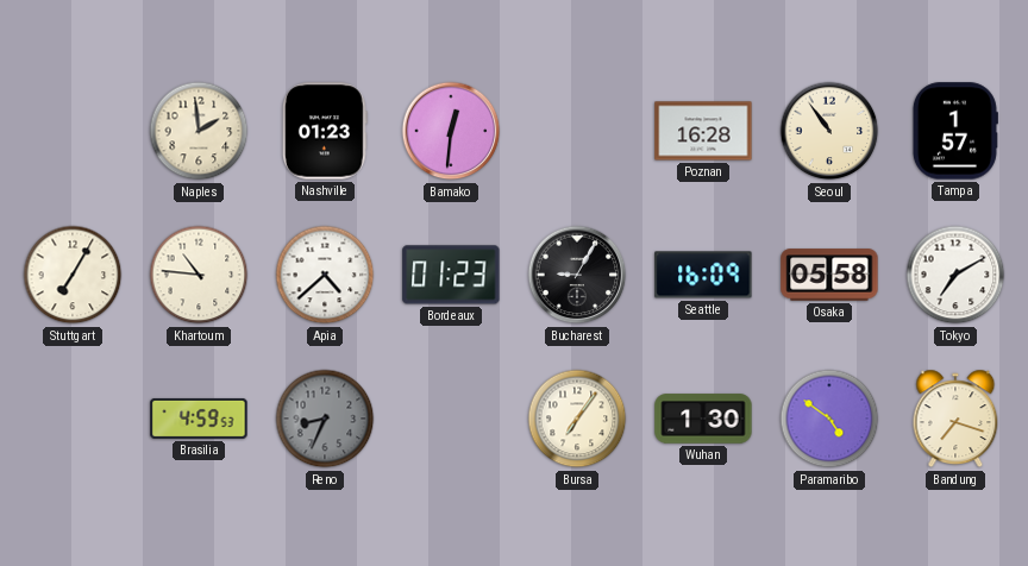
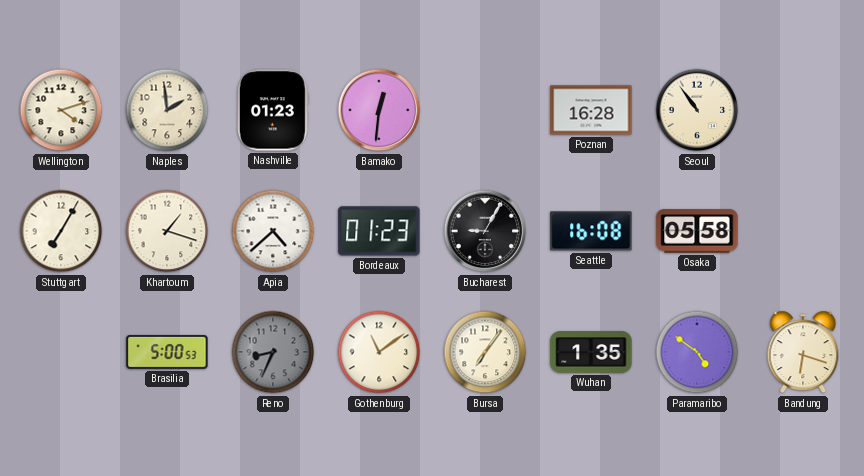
Wellington: none -> 4:12
Tampa: 1:57 -> none
Khartoum: 10:46 -> 1:18
Seattle: 16:09 -> 16:08
Tokyo: 7:10 -> none
Brasilia: 4:59 -> 5:00
Gothenburg: none -> 11:09
Wuhan: 1:30 -> 1:35
Bandung: 7:18 -> 6:18
